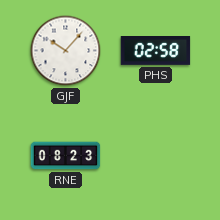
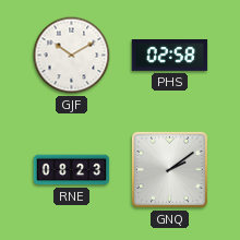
GJF: 10:07 -> 10:10
GNQ: none -> 2:09
